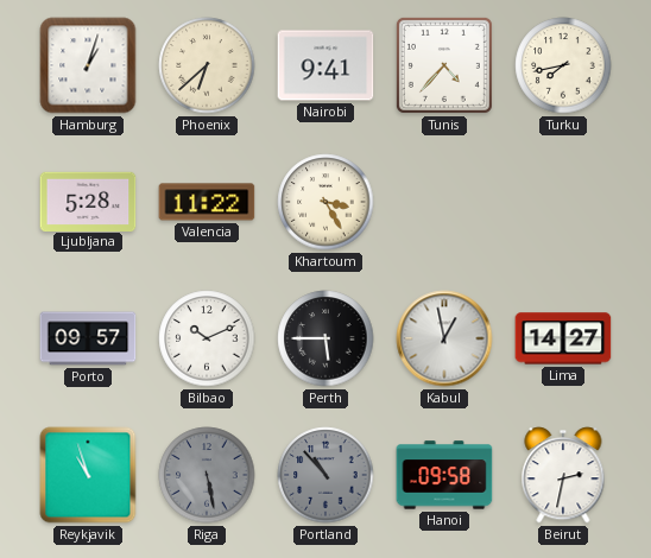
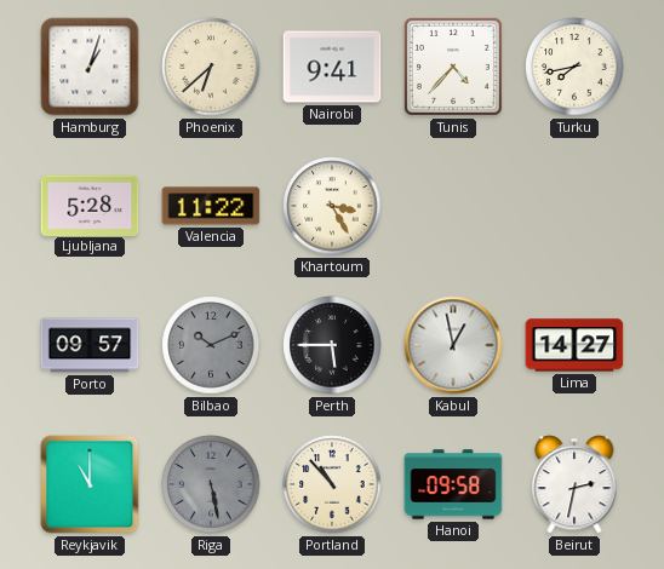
Bilbao dial: white -> grey
Reykjavik: 10:57 -> 11:00
Portland dial: grey -> cream
